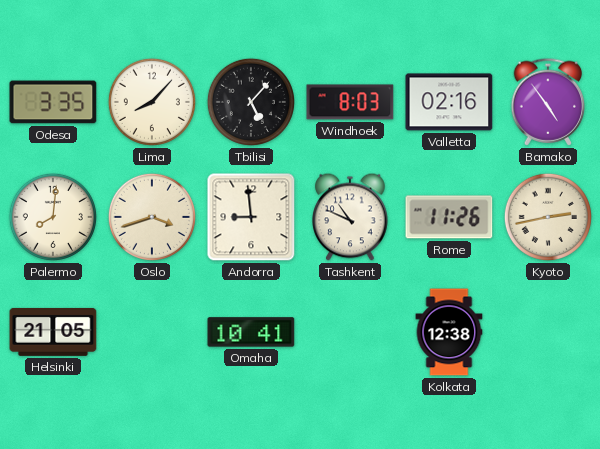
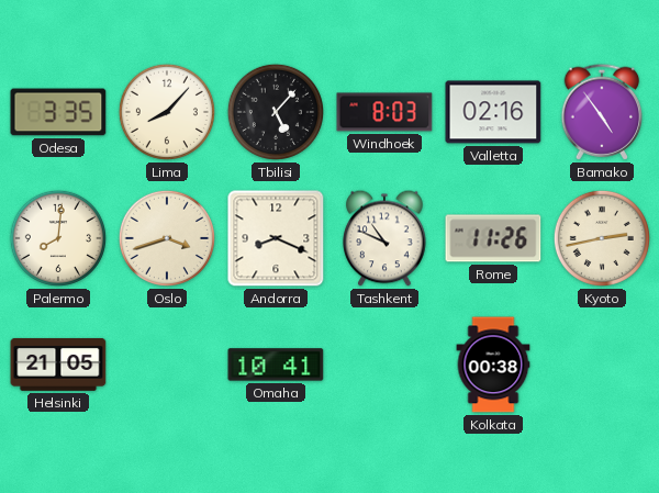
Andorra: 8:59 -> 8:19
Kolkata: 12:38 -> 00:38
